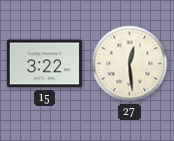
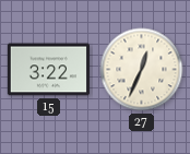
27: 12:29 -> 12:34
